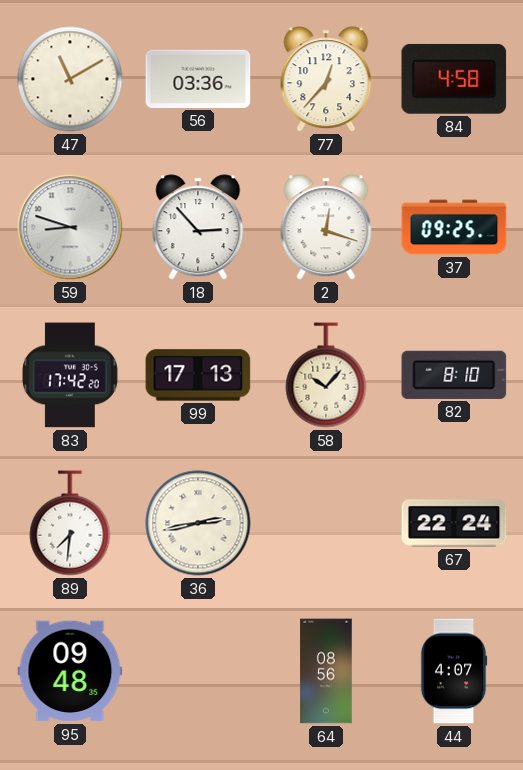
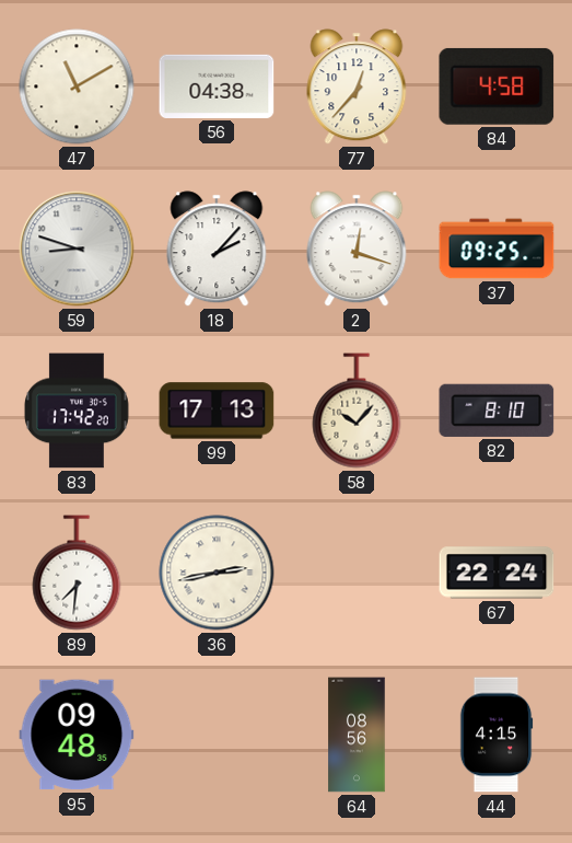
56: 03:36 -> 04:38
18: 2:53 -> 2:07
44: 4:07 -> 4:15
